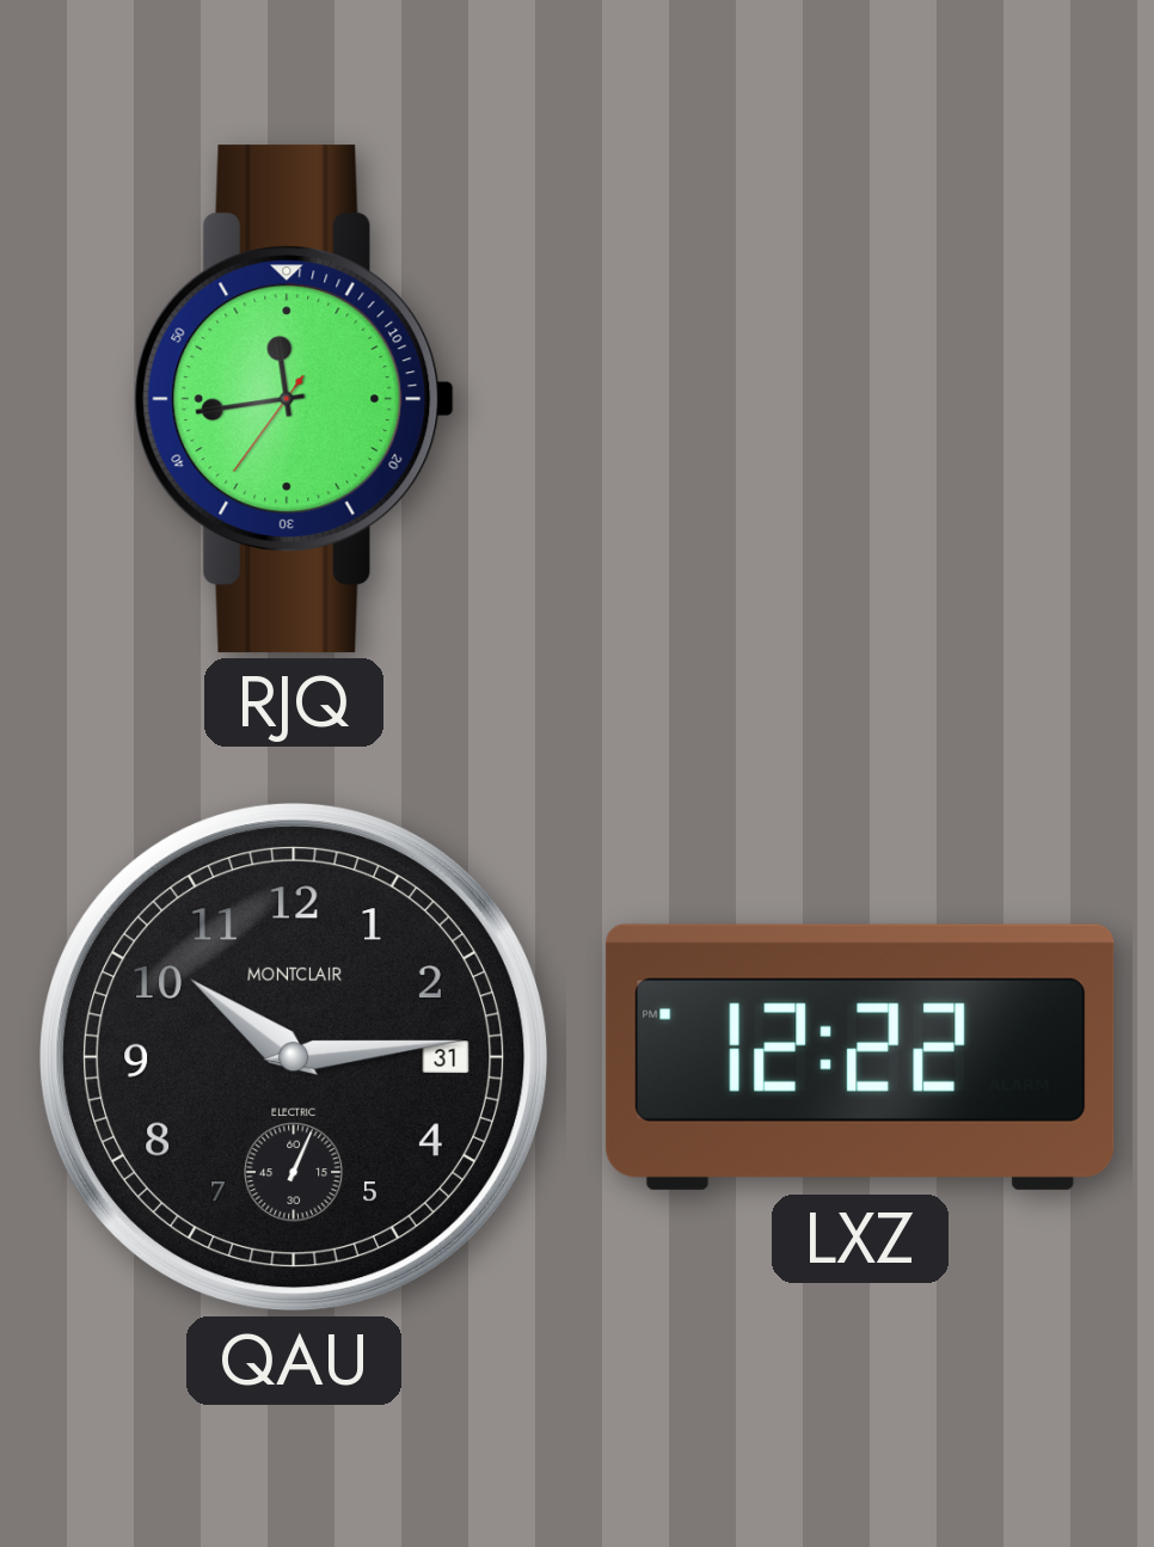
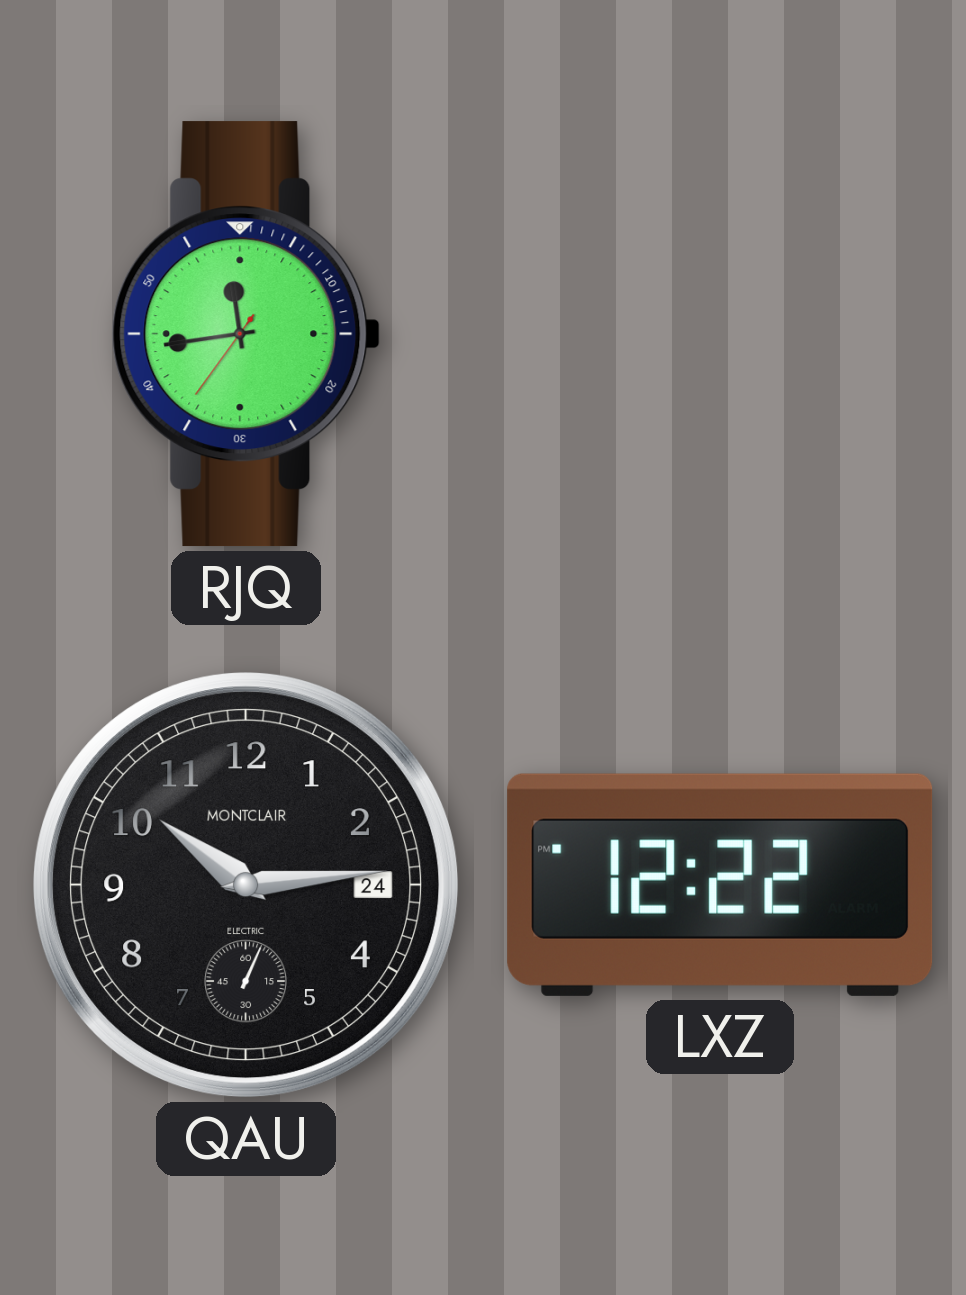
QAU date: 31 -> 24
